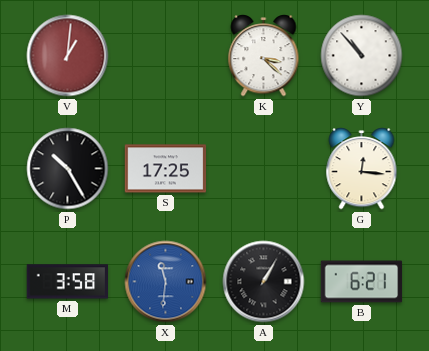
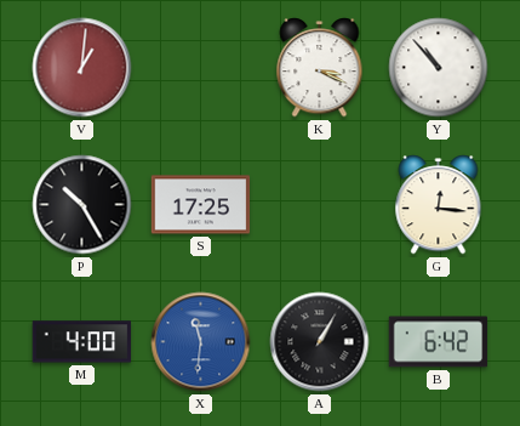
K: 3:22 -> 3:19
M: 3:58 -> 4:00
B: 6:21 -> 6:42
